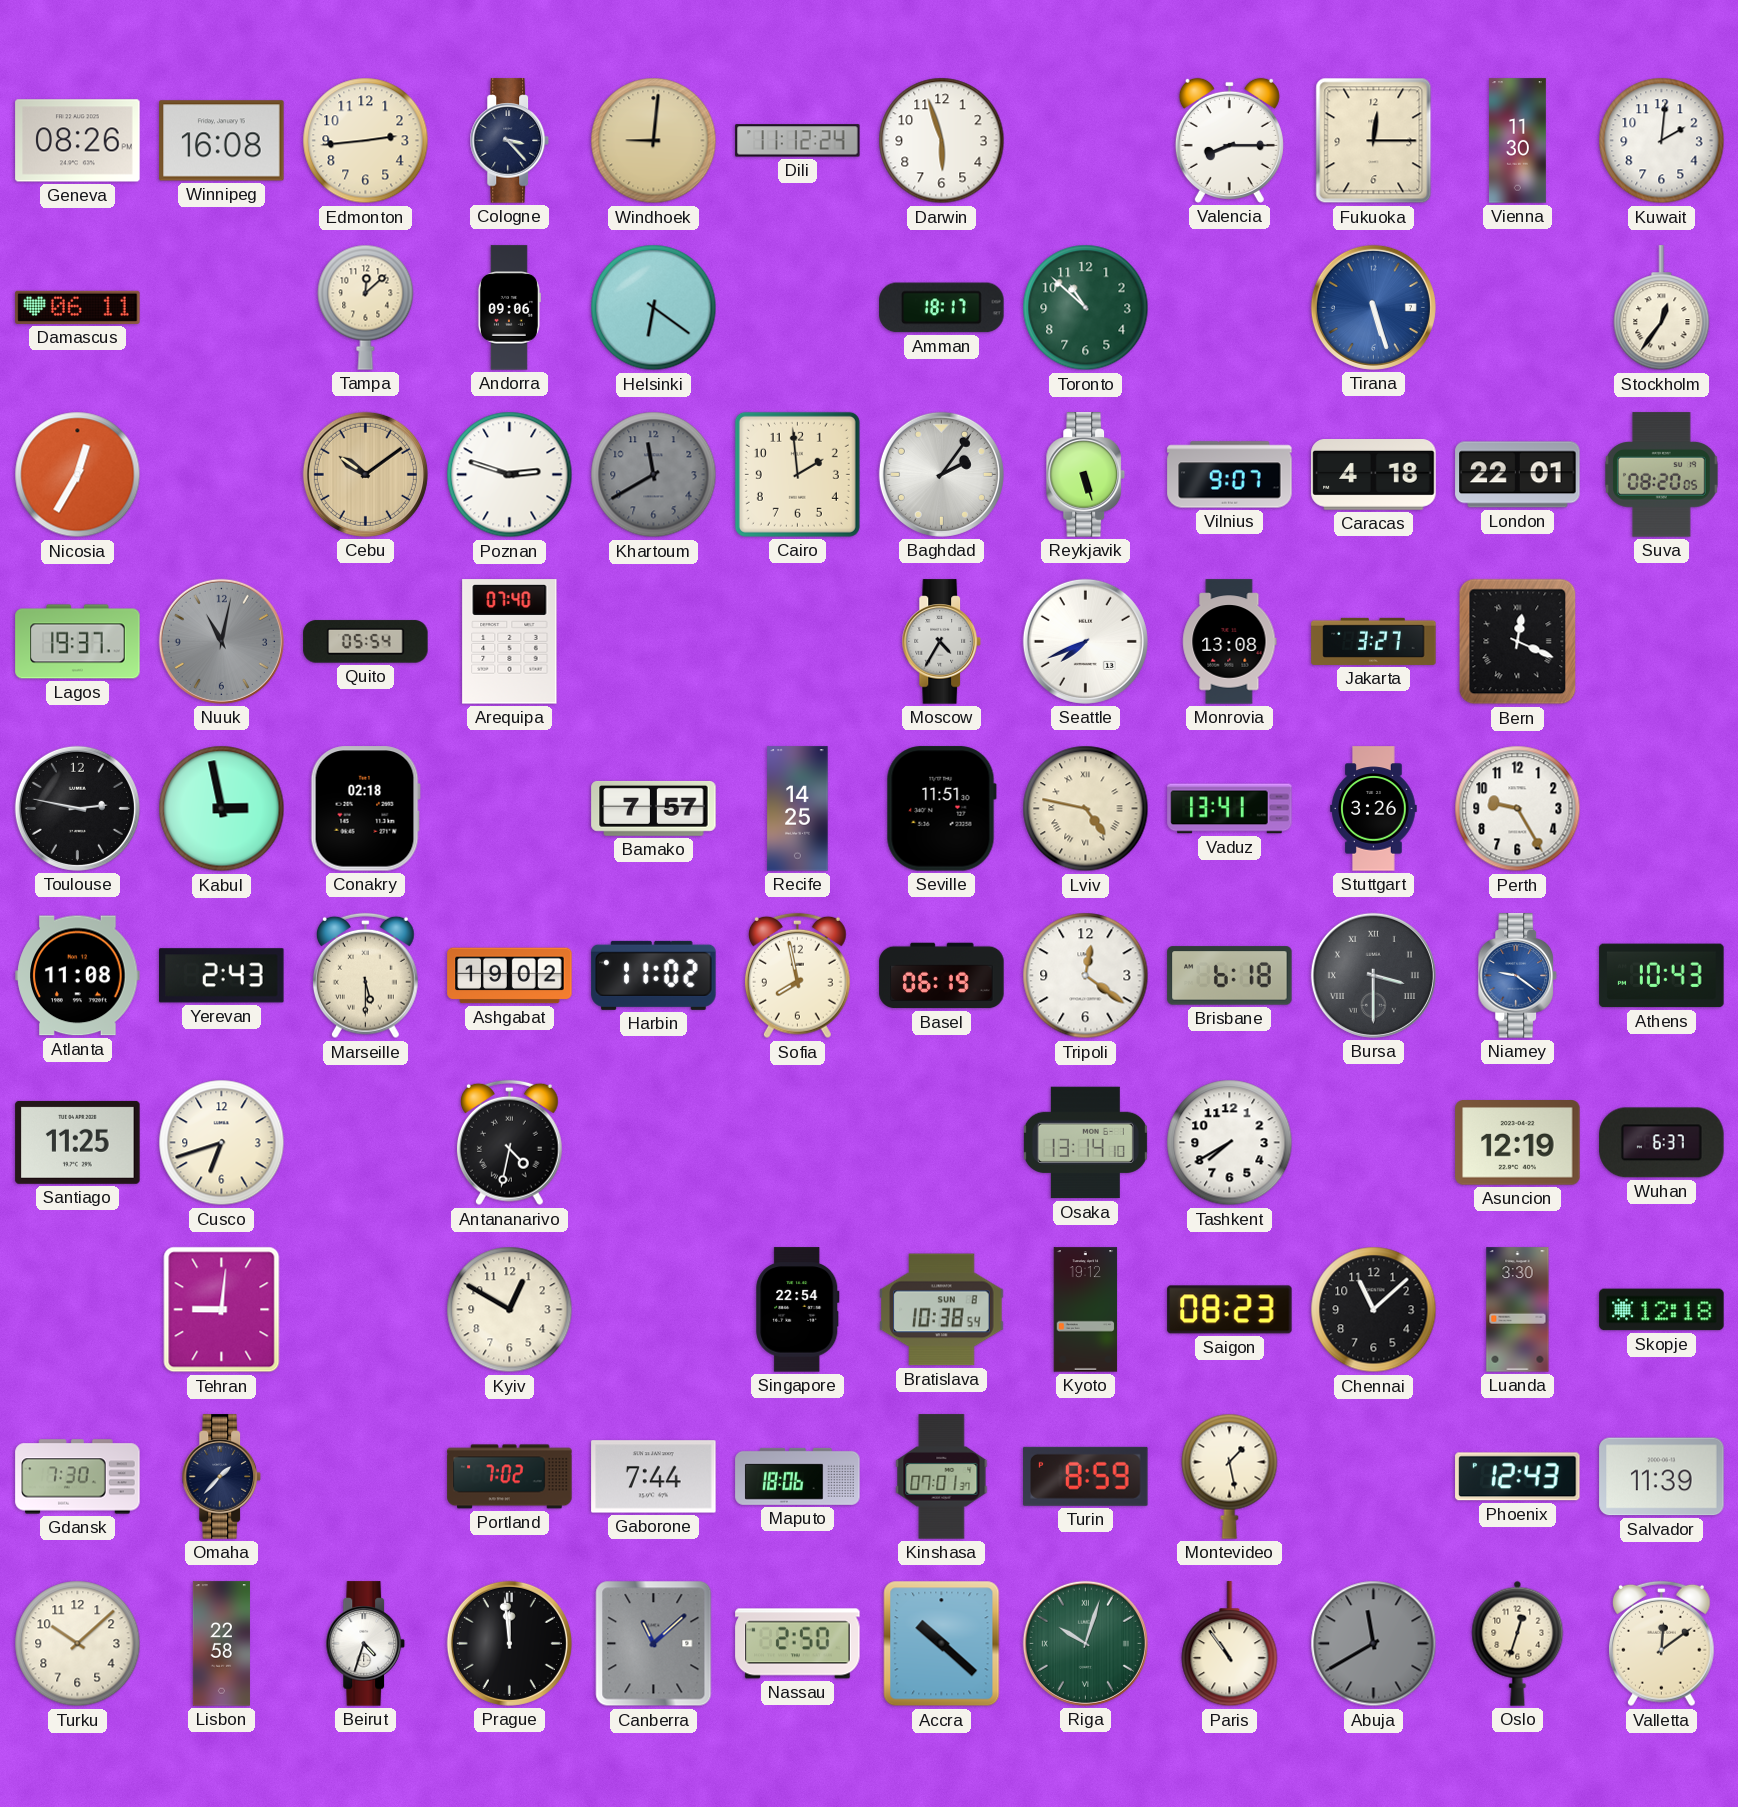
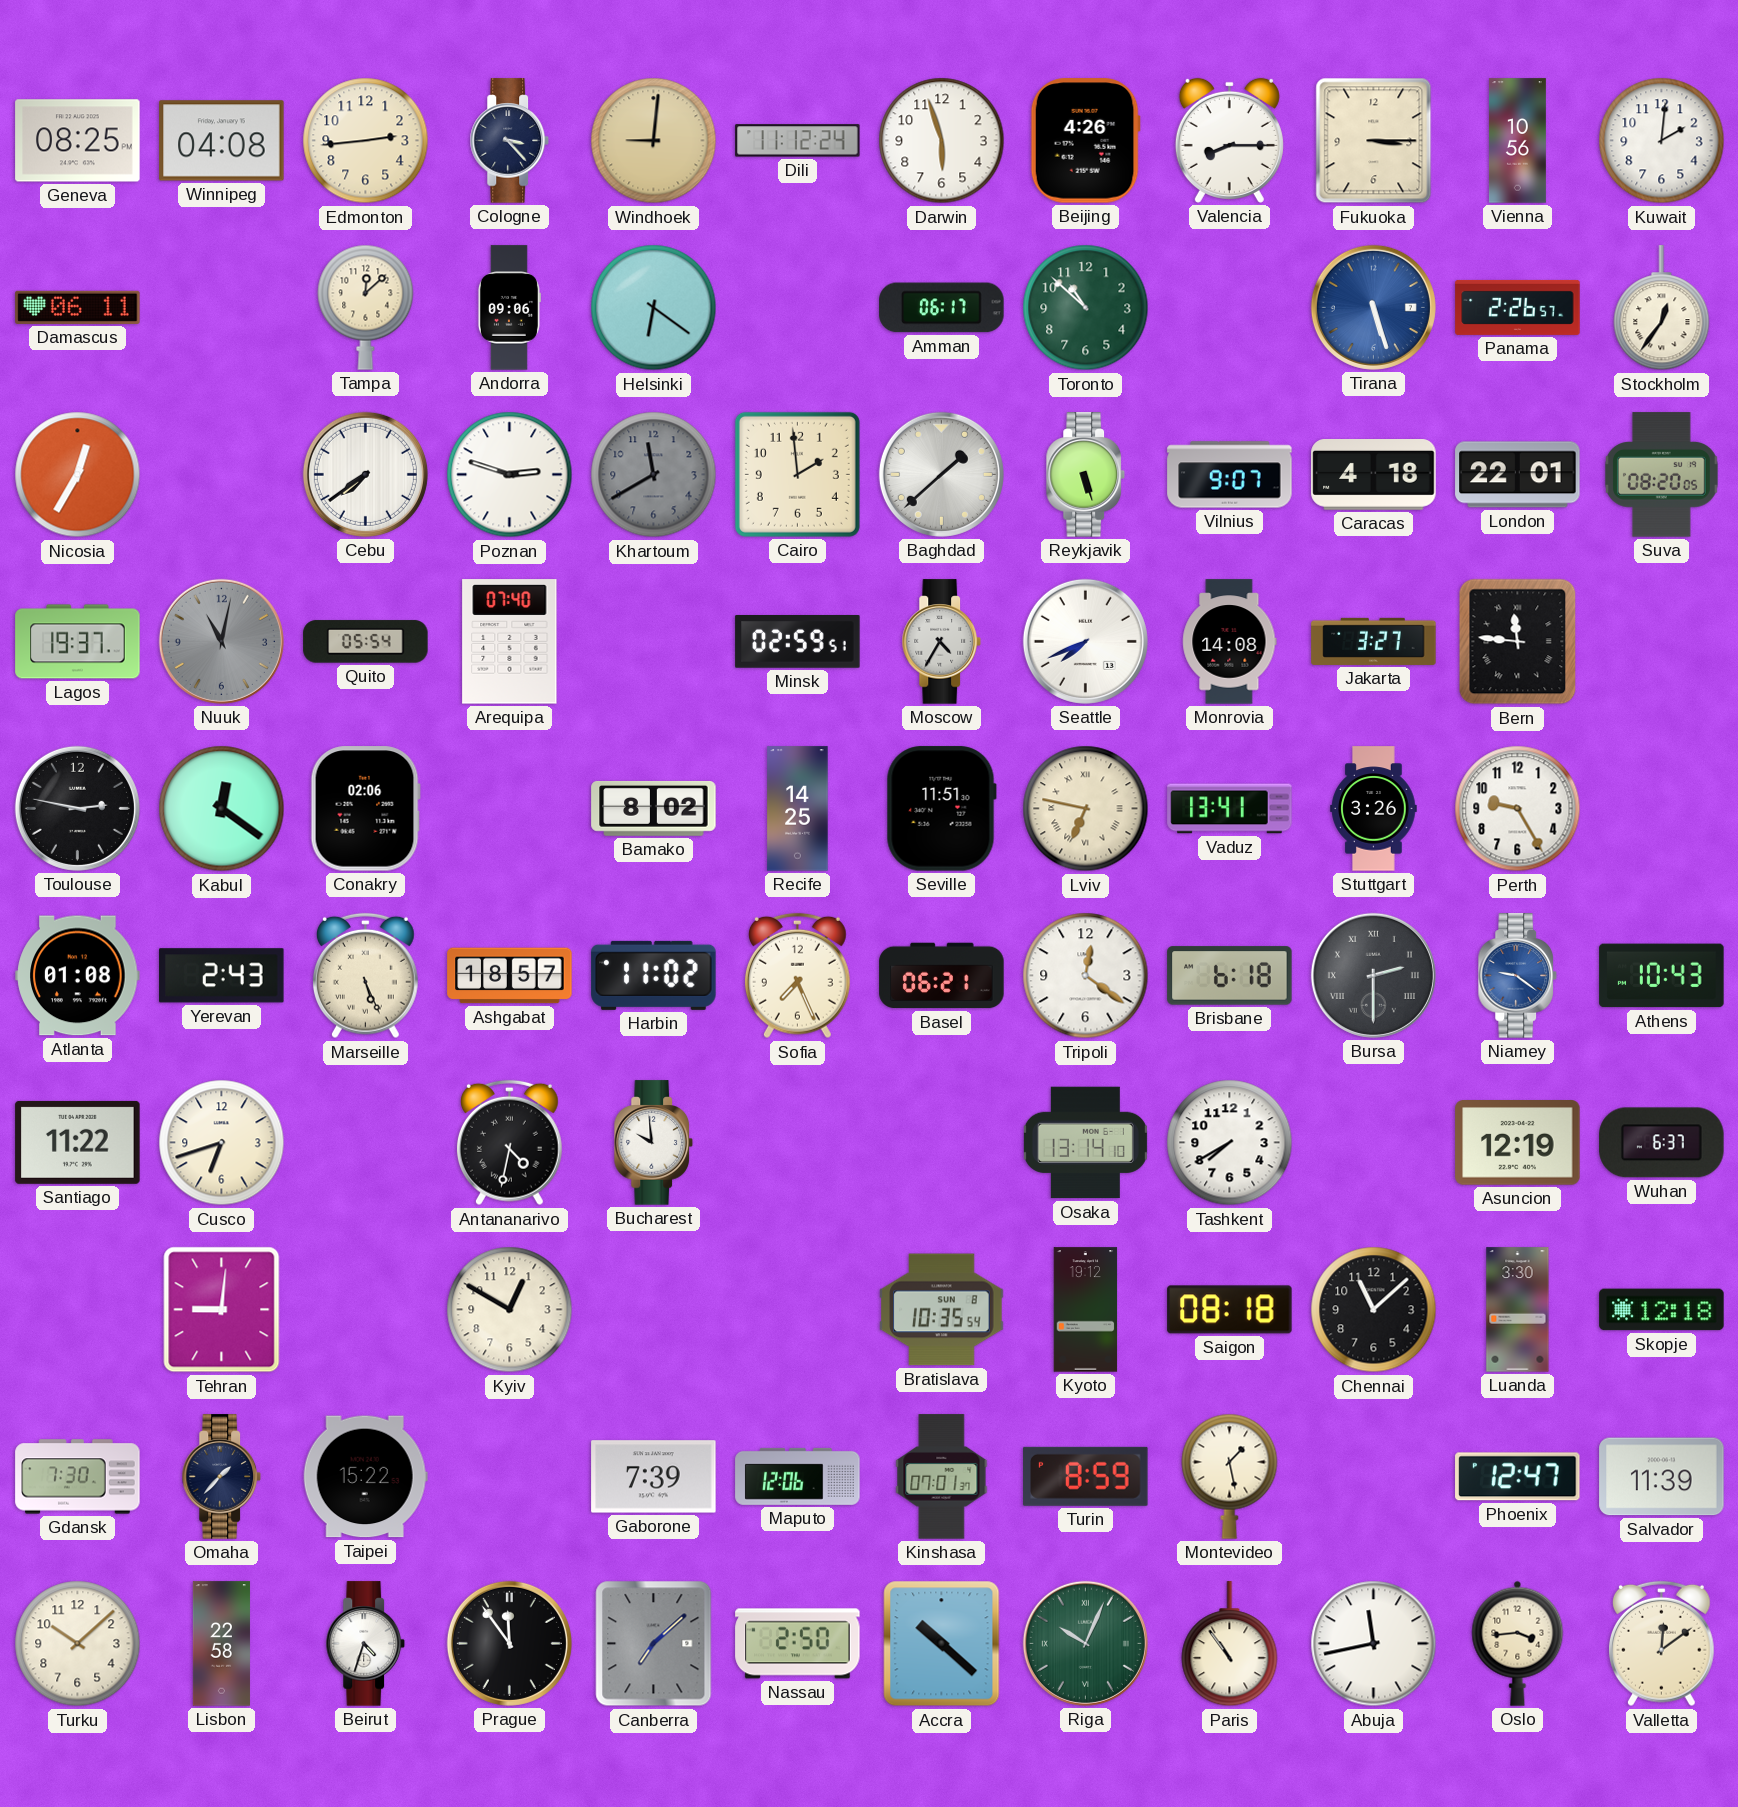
Geneva: 08:26 -> 08:25
Winnipeg: 16:08 -> 04:08
Beijing: none -> 4:26
Fukuoka: 12:15 -> 3:15
Vienna: 11:30 -> 10:56
Amman: 18:17 -> 06:17
Panama: none -> 2:26
Cebu: 10:09 -> 7:39
Cebu dial: champagne -> white
Baghdad: 2:06 -> 1:38
Minsk: none -> 02:59
Monrovia: 13:08 -> 14:08
Bern: 12:19 -> 11:46
Kabul: 2:58 -> 12:21
Conakry: 02:18 -> 02:06
Bamako: 7:57 -> 8:02
Lviv: 4:47 -> 6:47
Atlanta: 11:08 -> 01:08
Marseille: 5:30 -> 5:26
Ashgabat: 19:02 -> 18:57
Sofia: 7:58 -> 7:26
Basel: 06:19 -> 06:21
Bursa: 3:30 -> 2:30
Santiago: 11:25 -> 11:22
Bucharest: none -> 9:59
Singapore: 22:54 -> none
Bratislava: 10:38 -> 10:35
Saigon: 08:23 -> 08:18
Taipei: none -> 15:22
Portland: 7:02 -> none
Gaborone: 7:44 -> 7:39
Maputo: 18:06 -> 12:06
Phoenix: 12:43 -> 12:47
Prague: 11:59 -> 11:54
Canberra: 11:08 -> 7:08
Riga: 10:03 -> 10:04
Abuja: 11:40 -> 11:43
Abuja dial: grey -> white
Oslo: 12:33 -> 3:44
